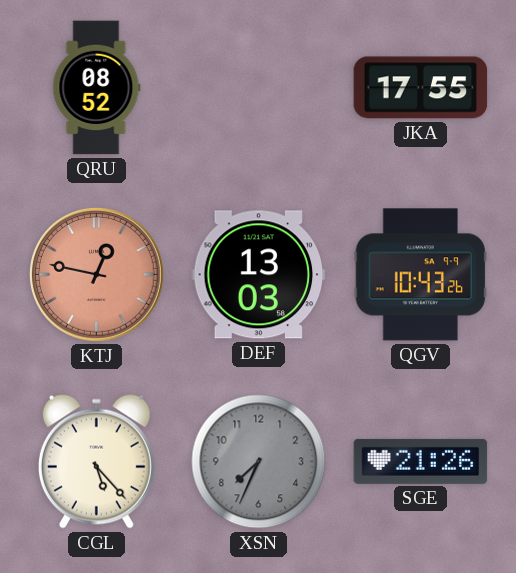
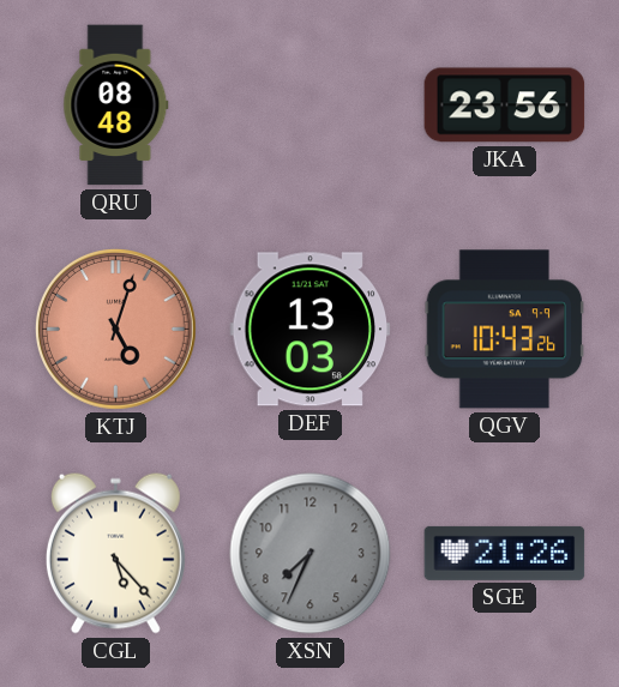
QRU: 08:52 -> 08:48
JKA: 17:55 -> 23:56
KTJ: 12:47 -> 5:03
